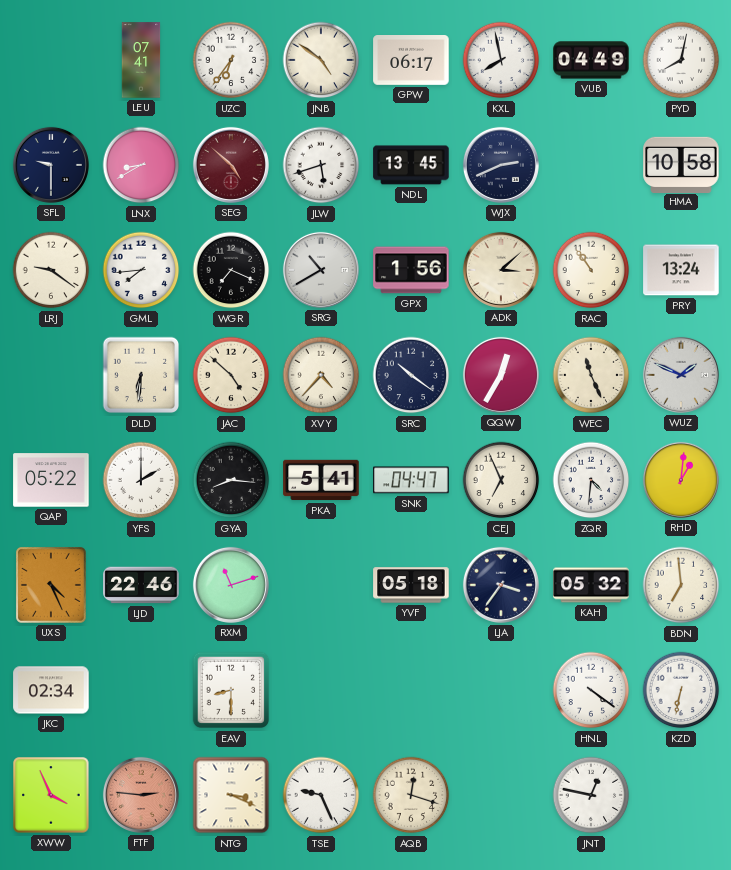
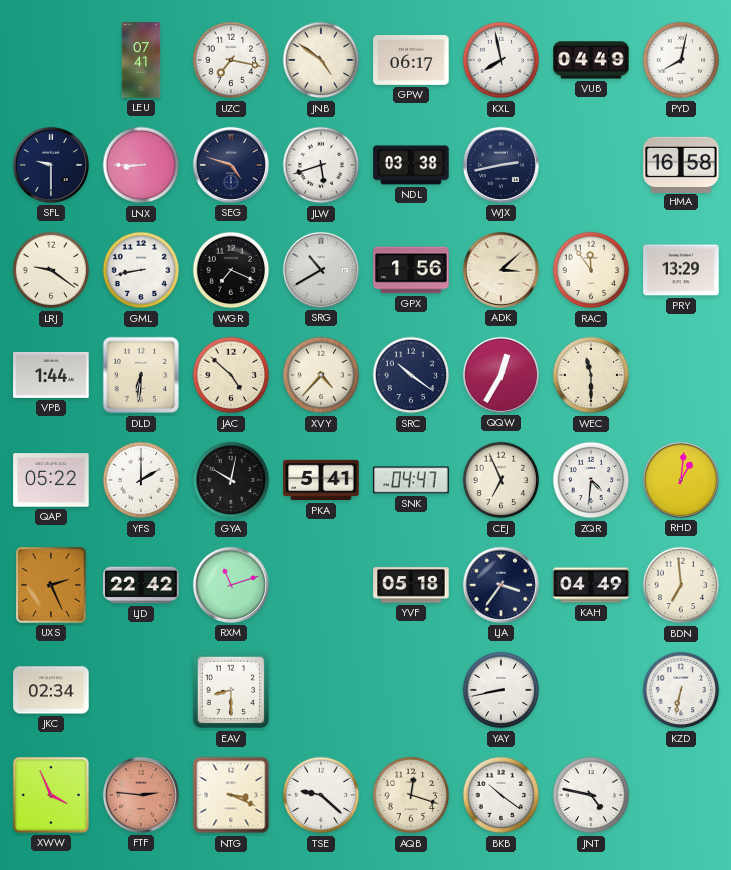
UZC: 6:36 -> 7:17
LNX: 8:40 -> 8:45
SEG: 4:52 -> 4:48
SEG dial: burgundy -> navy
NDL: 13:45 -> 03:38
WJX: 2:41 -> 2:43
HMA: 10:58 -> 16:58
GML: 7:44 -> 8:43
RAC: 10:54 -> 11:54
PRY: 13:24 -> 13:29
VPB: none -> 1:44
WEC: 11:26 -> 11:30
WUZ: 1:49 -> none
GYA: 8:16 -> 10:02
UXS: 4:26 -> 2:26
LJD: 22:46 -> 22:42
KAH: 05:32 -> 04:49
YAY: none -> 8:43
HNL: 4:21 -> none
TSE: 9:26 -> 9:22
BKB: none -> 10:21
JNT: 12:47 -> 4:47
